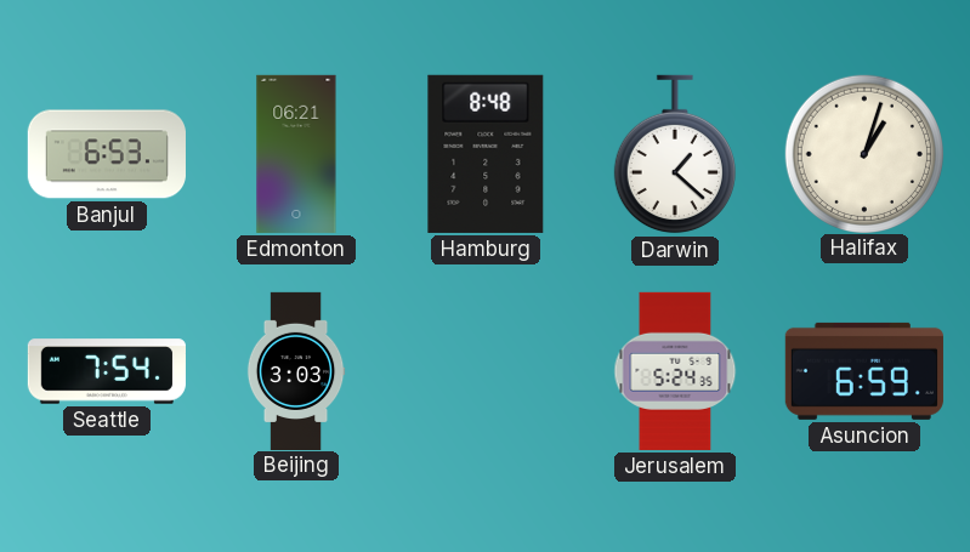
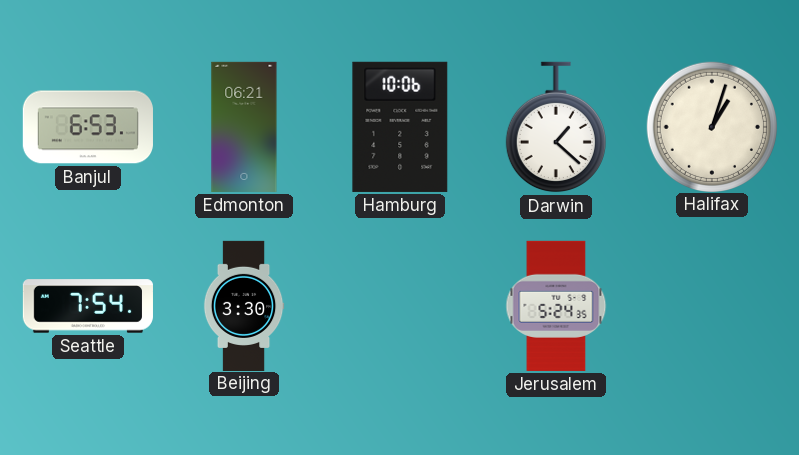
Hamburg: 8:48 -> 10:06
Beijing: 3:03 -> 3:30
Asuncion: 6:59 -> none
